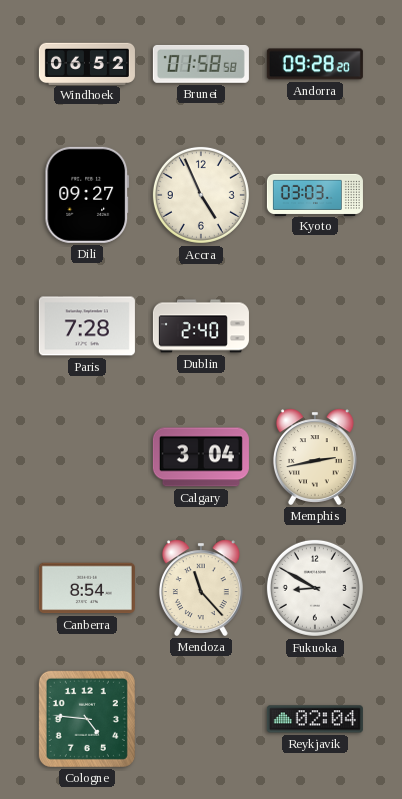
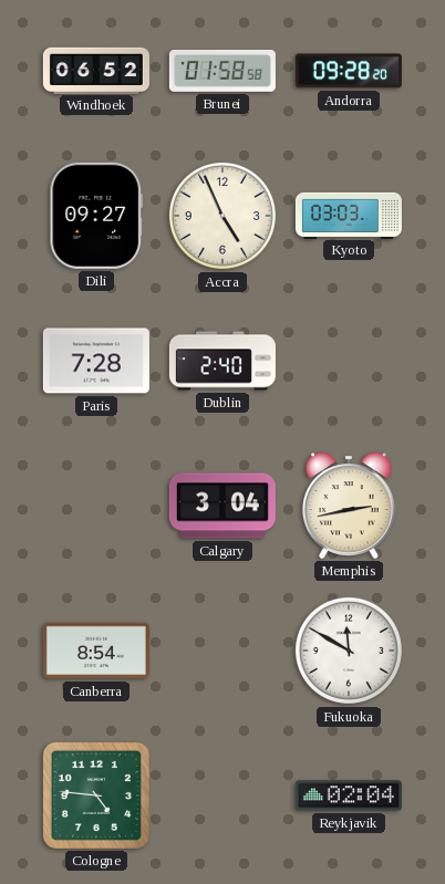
Mendoza: 11:23 -> none
Fukuoka: 8:50 -> 11:50
